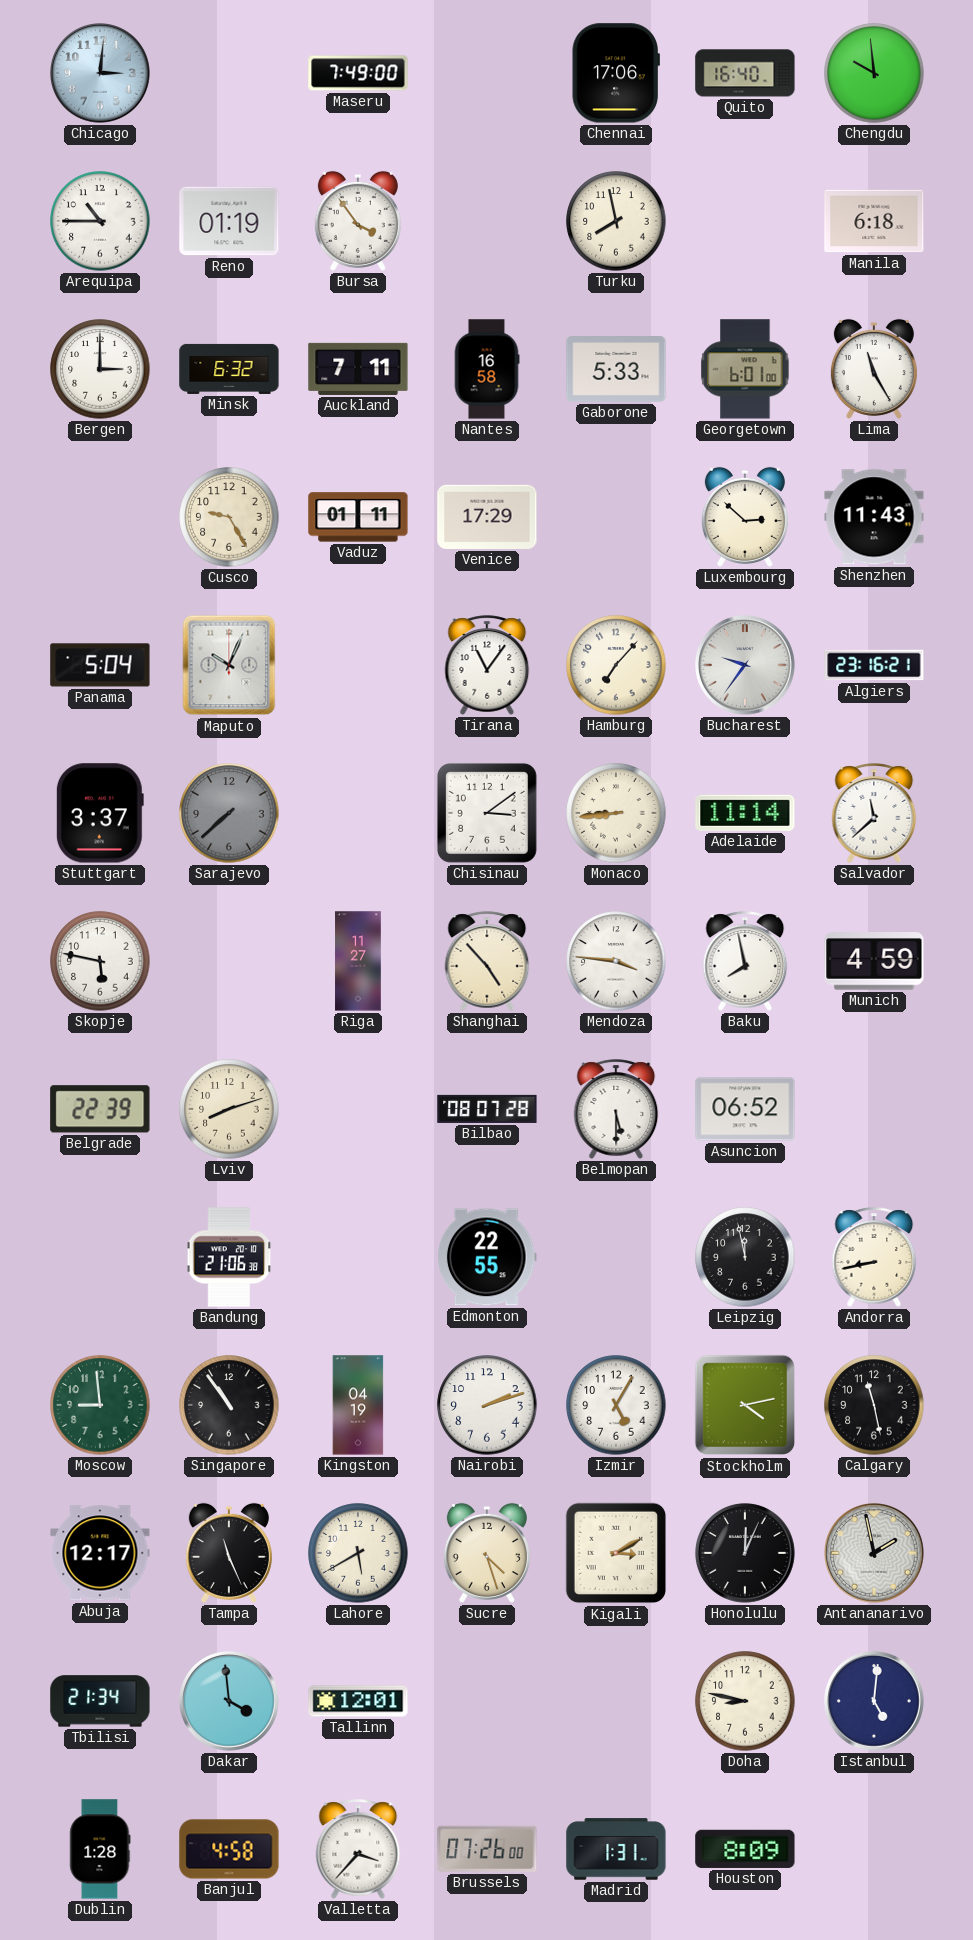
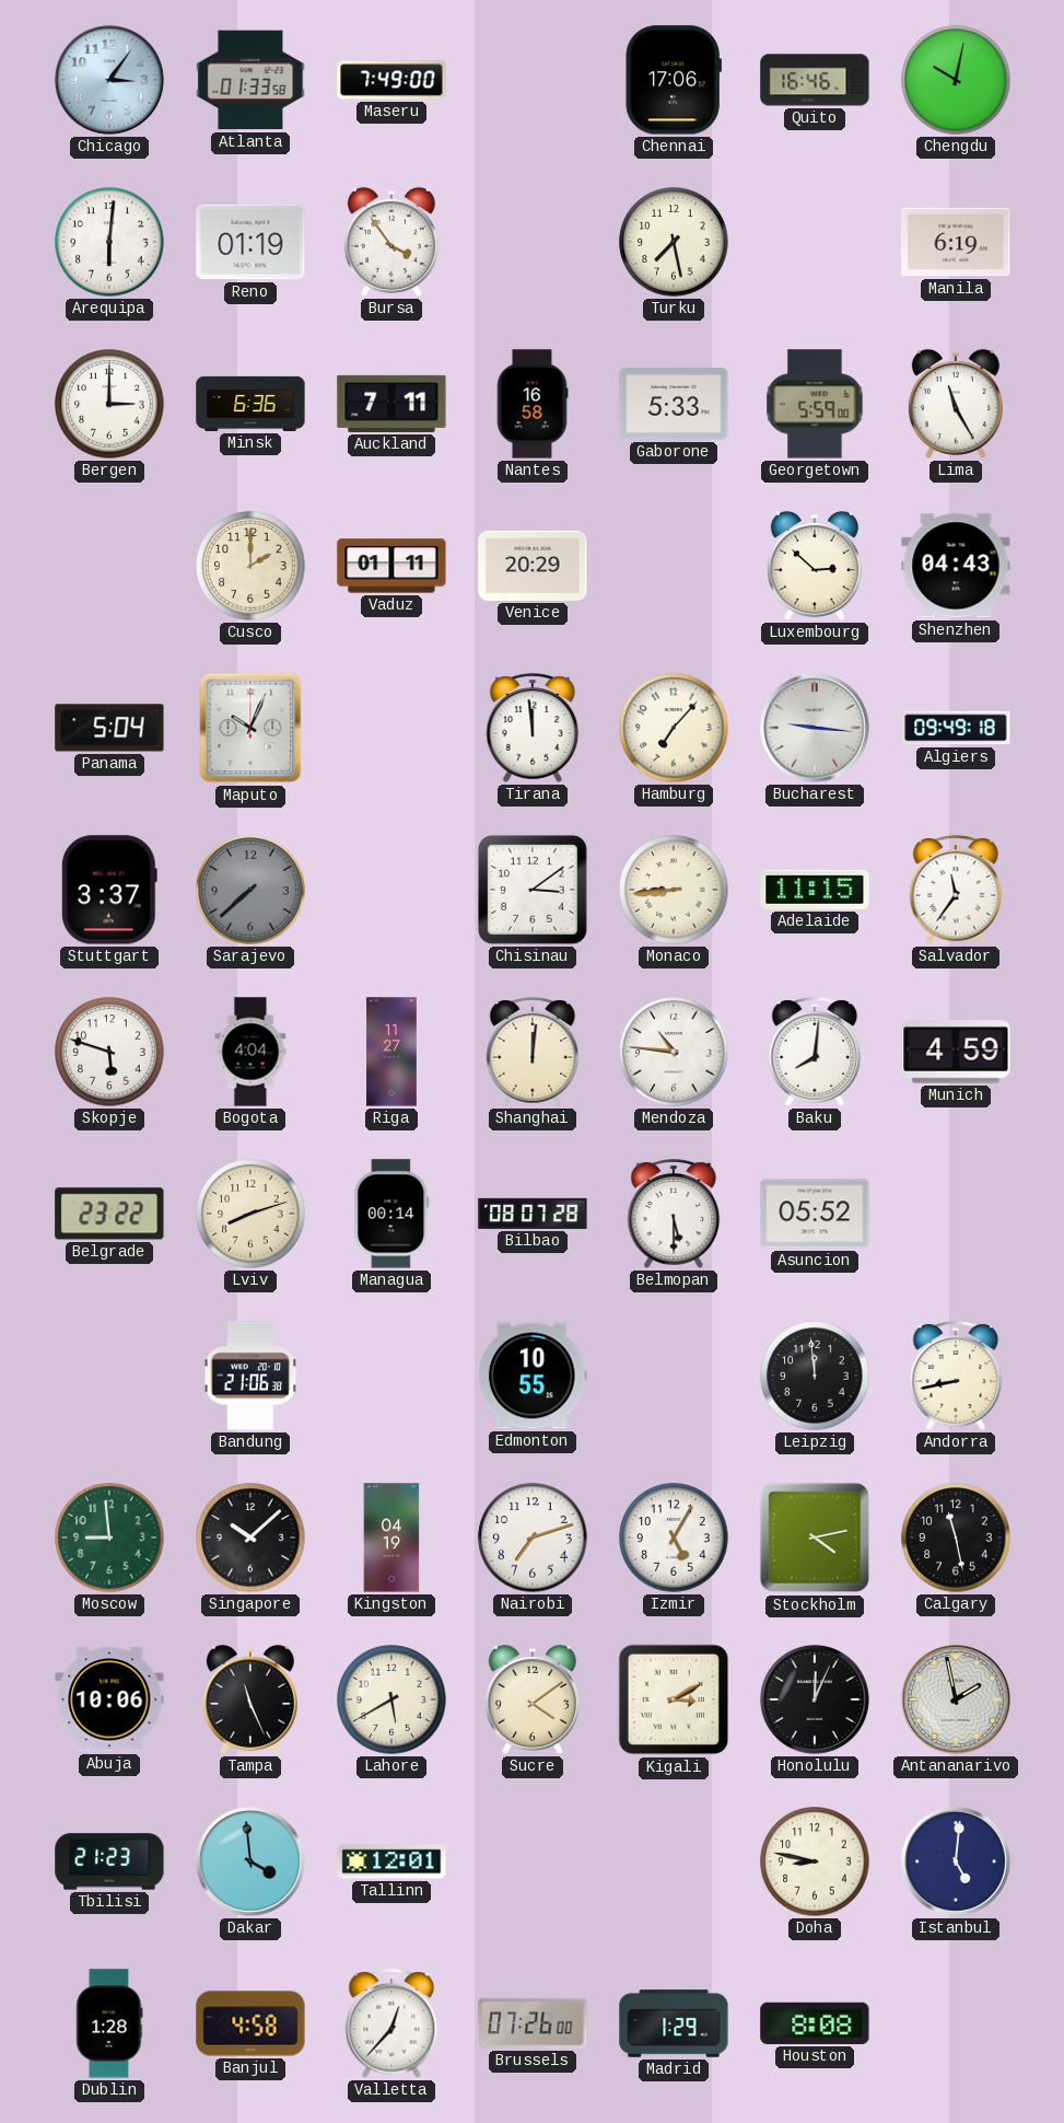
Chicago: 3:01 -> 3:06
Atlanta: none -> 01:33
Quito: 16:40 -> 16:46
Chengdu: 9:59 -> 10:02
Arequipa: 10:45 -> 6:01
Turku: 7:58 -> 7:28
Manila: 6:18 -> 6:19
Minsk: 6:32 -> 6:36
Georgetown: 6:01 -> 5:59
Cusco: 9:25 -> 2:00
Venice: 17:29 -> 20:29
Shenzhen: 11:43 -> 04:43
Tirana: 11:06 -> 11:59
Bucharest: 9:36 -> 9:16
Algiers: 23:16 -> 09:49
Adelaide: 11:14 -> 11:15
Salvador: 11:38 -> 11:36
Skopje: 5:47 -> 5:48
Bogota: none -> 4:04
Shanghai: 4:53 -> 12:01
Mendoza: 3:46 -> 10:46
Baku: 7:58 -> 8:01
Belgrade: 22:39 -> 23:22
Managua: none -> 00:14
Asuncion: 06:52 -> 05:52
Edmonton: 22:55 -> 10:55
Leipzig: 11:58 -> 11:59
Singapore: 10:54 -> 10:08
Nairobi: 2:12 -> 7:12
Abuja: 12:17 -> 10:06
Sucre: 4:27 -> 4:09
Tbilisi: 21:34 -> 21:23
Valletta: 3:37 -> 12:37
Madrid: 1:31 -> 1:29
Houston: 8:09 -> 8:08
